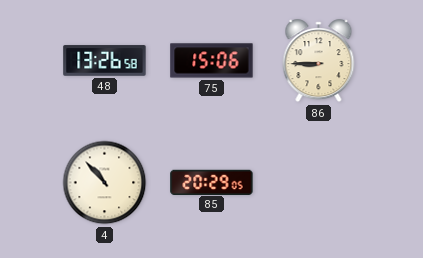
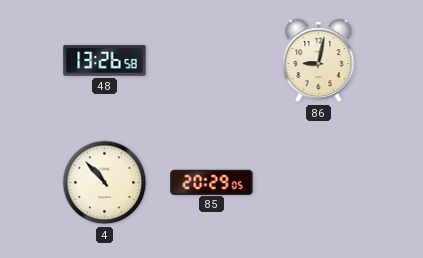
75: 15:06 -> none
86: 8:45 -> 9:02
